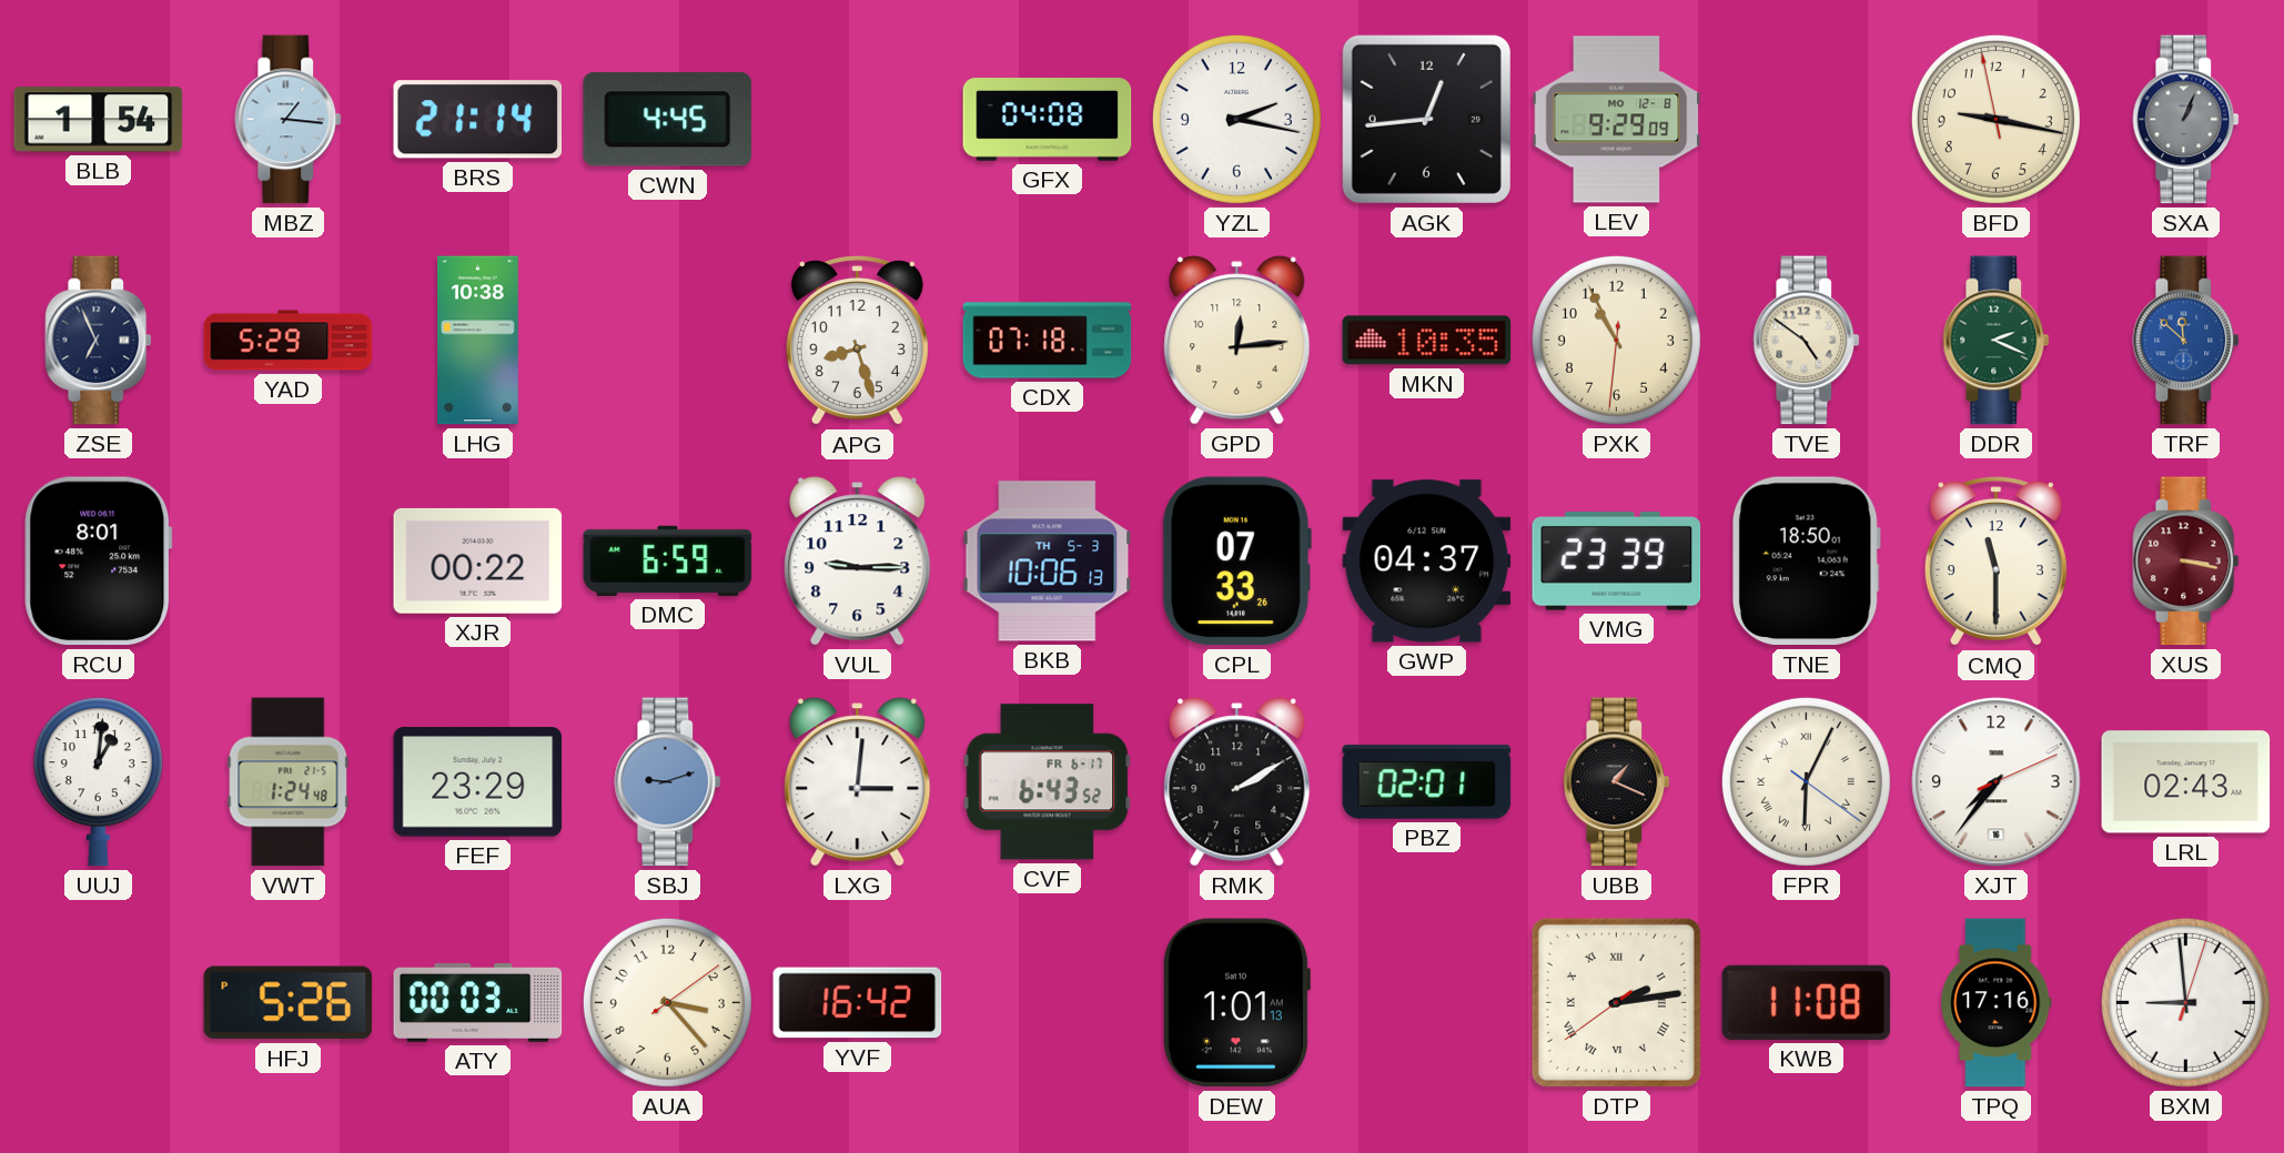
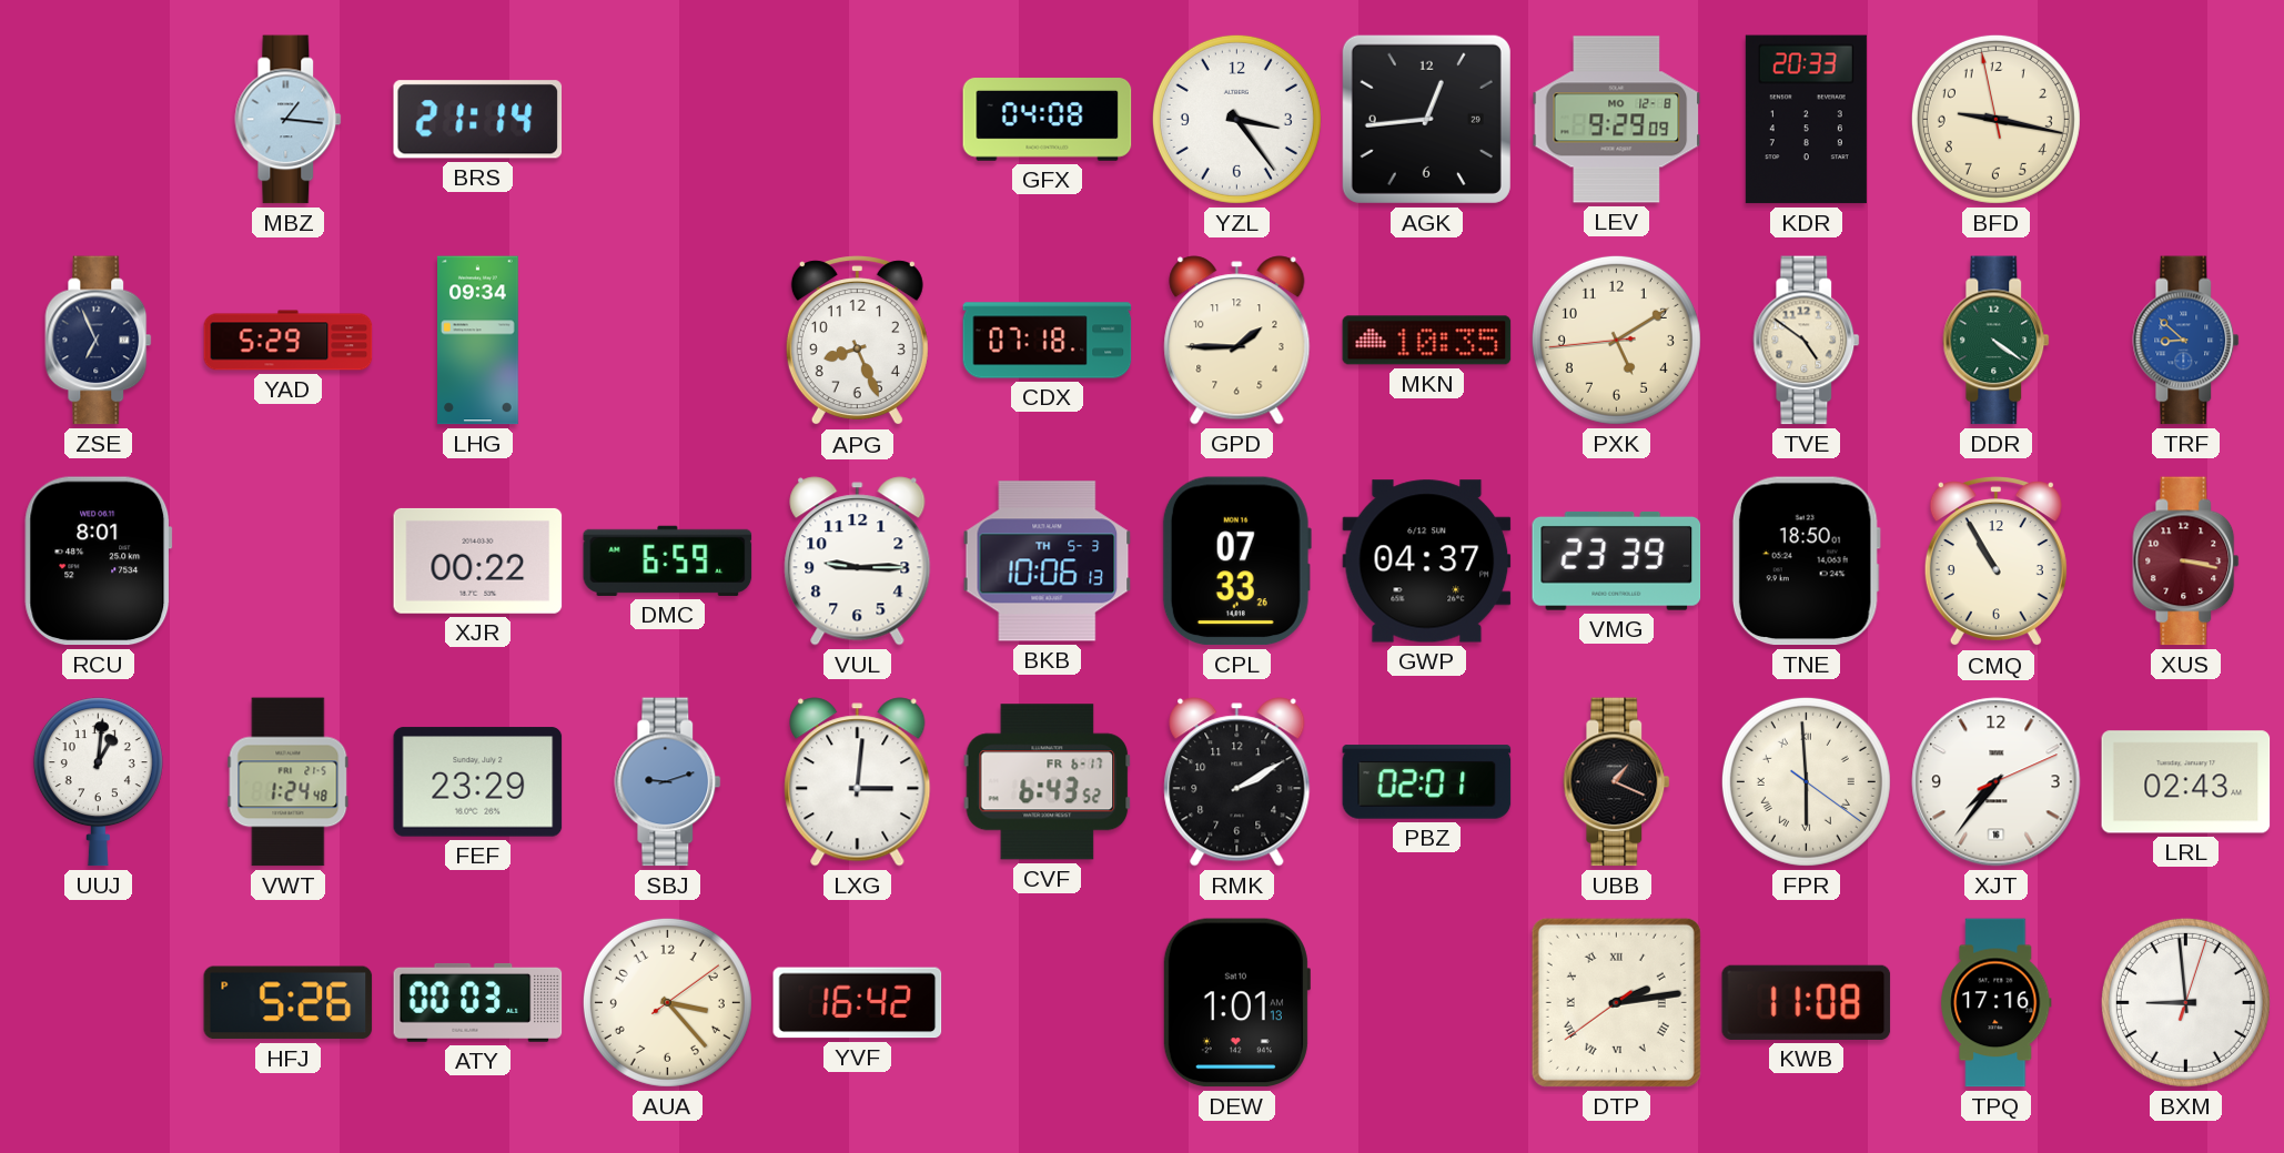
BLB: 1:54 -> none
CWN: 4:45 -> none
YZL: 2:17 -> 3:24
KDR: none -> 20:33
SXA: 1:04 -> none
LHG: 10:38 -> 09:34
APG: 8:27 -> 8:26
GPD: 12:14 -> 1:45
PXK: 10:55 -> 5:09
DDR: 2:19 -> 4:21
TRF: 11:52 -> 8:52
CMQ: 11:30 -> 10:55
FPR: 6:04 -> 5:59
